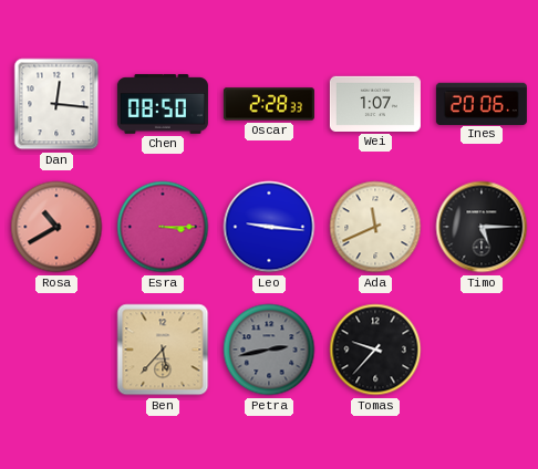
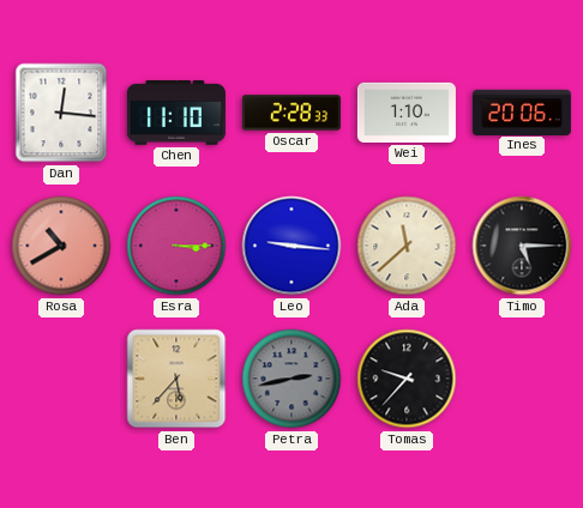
Chen: 08:50 -> 11:10
Wei: 1:07 -> 1:10
Ada: 11:41 -> 11:38
